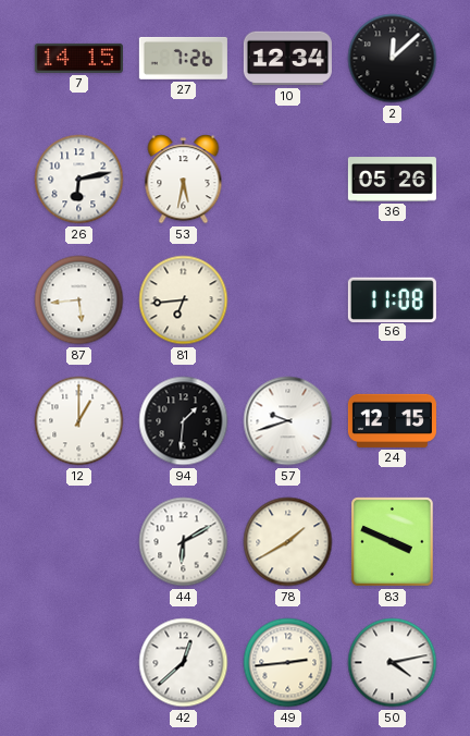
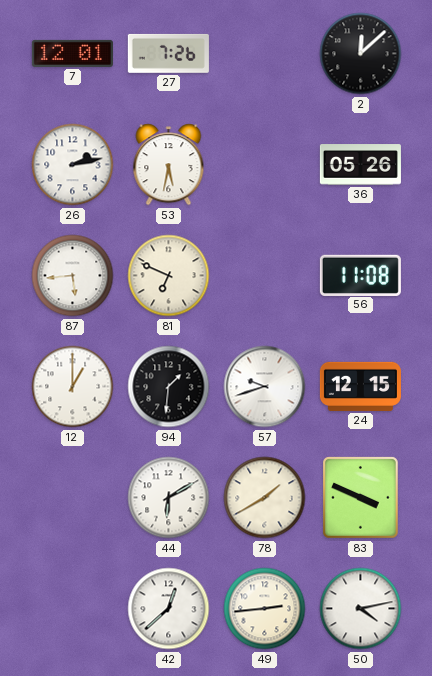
7: 14:15 -> 12:01
10: 12:34 -> none
26: 6:13 -> 2:13
81: 6:44 -> 6:49
